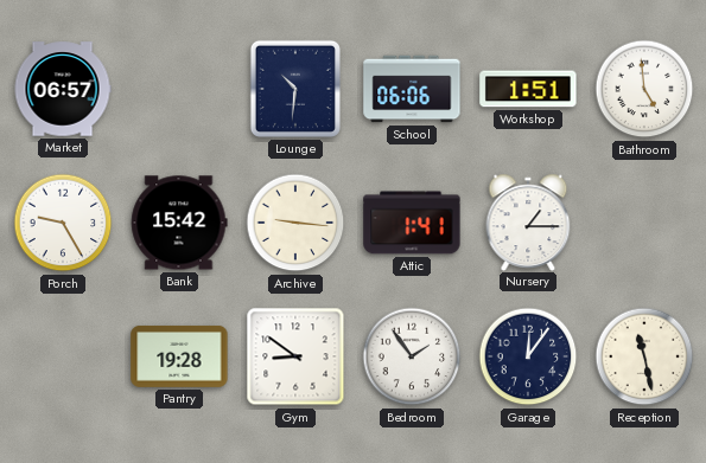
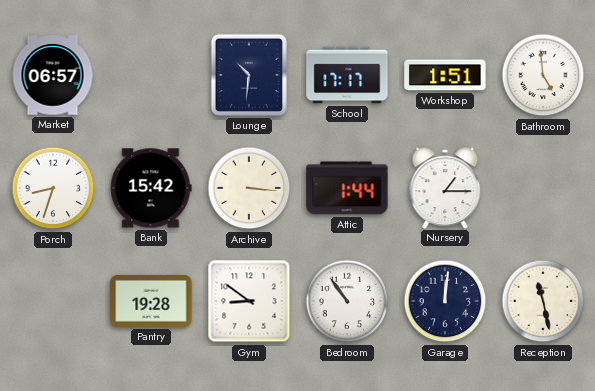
School: 06:06 -> 17:17
Porch: 9:25 -> 8:33
Archive: 9:16 -> 3:16
Attic: 1:41 -> 1:44
Bedroom: 1:54 -> 10:54
Garage: 12:06 -> 12:01
